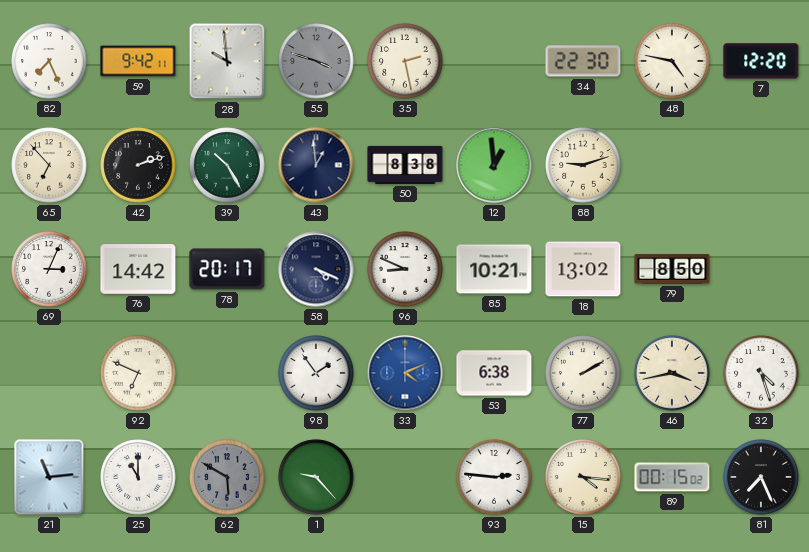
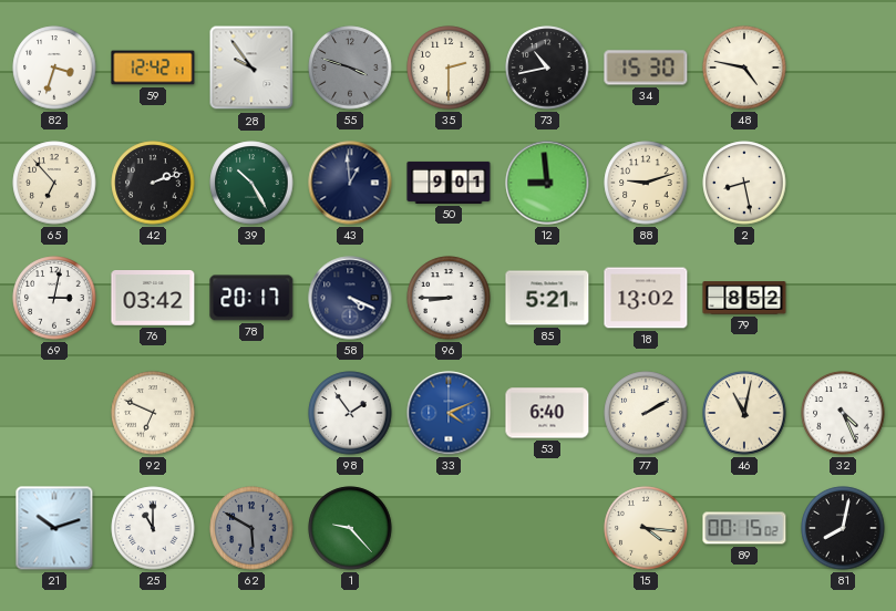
82: 7:26 -> 3:33
59: 9:42 -> 12:42
28: 9:59 -> 9:54
35: 2:28 -> 2:30
73: none -> 10:43
34: 22:30 -> 15:30
7: 12:20 -> none
50: 8:38 -> 9:01
12: 12:59 -> 8:59
2: none -> 8:28
69: 3:04 -> 3:02
76: 14:42 -> 03:42
96: 8:49 -> 8:45
85: 10:21 -> 5:21
79: 8:50 -> 8:52
53: 6:38 -> 6:40
46: 3:43 -> 11:02
32: 4:27 -> 4:26
21: 11:14 -> 10:12
93: 2:46 -> none
81: 7:26 -> 8:02
